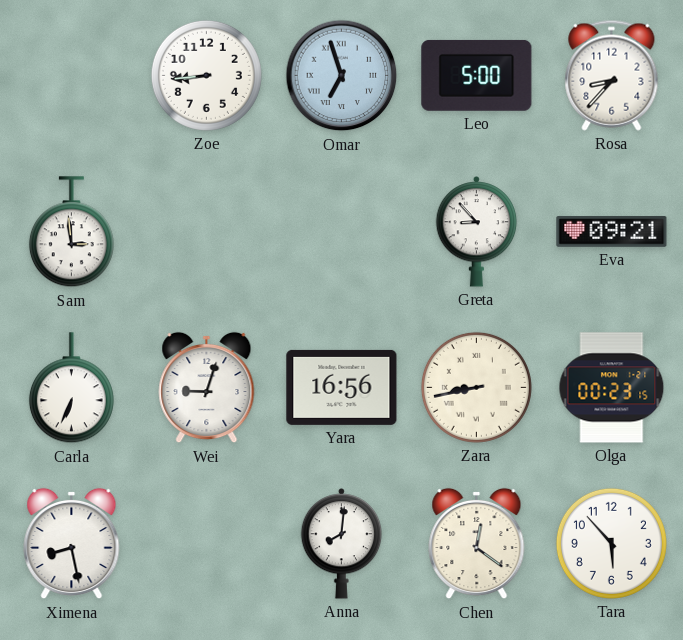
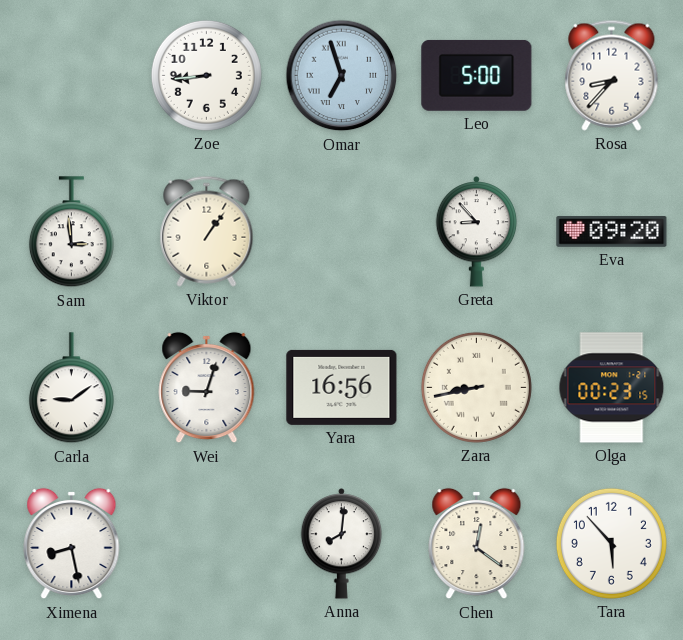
Viktor: none -> 1:06
Eva: 09:21 -> 09:20
Carla: 6:34 -> 9:09
